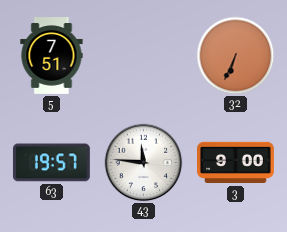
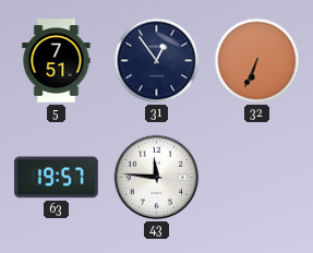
31: none -> 12:54
3: 9:00 -> none
